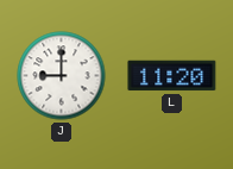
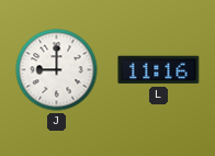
L: 11:20 -> 11:16
